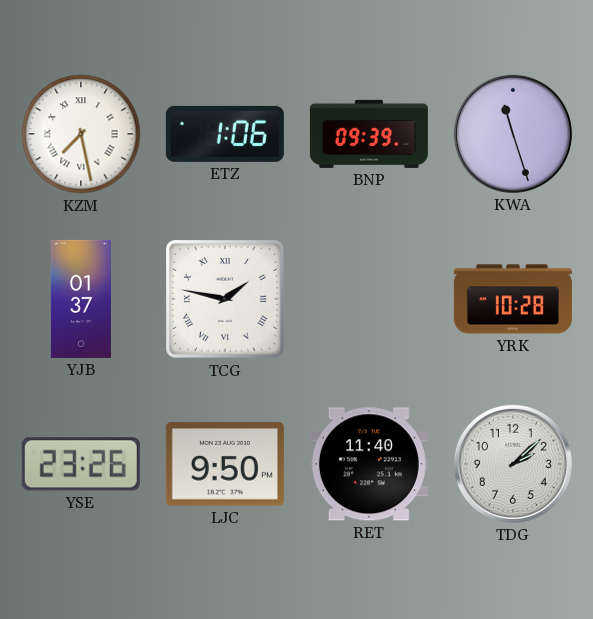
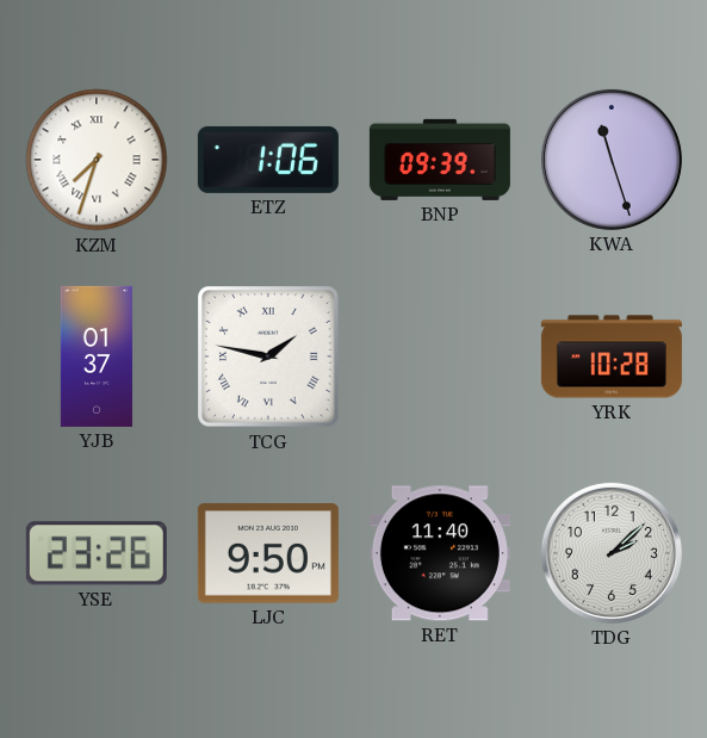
KZM: 7:28 -> 7:33
